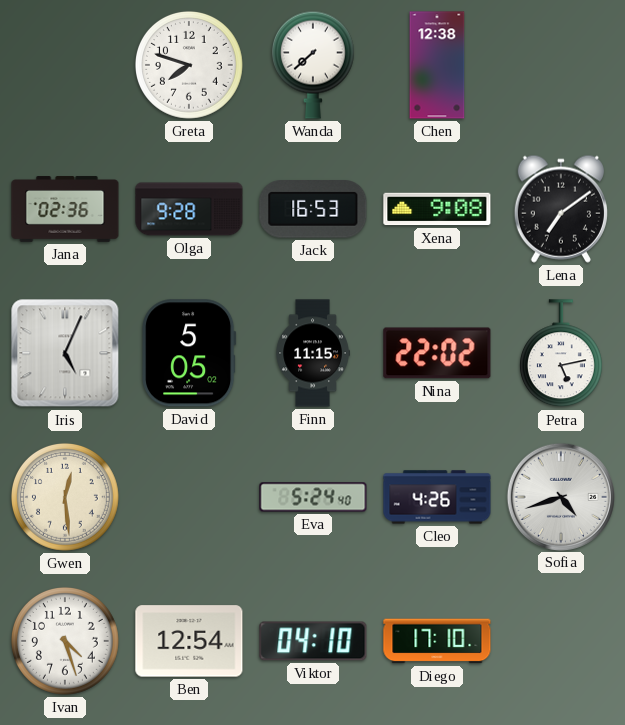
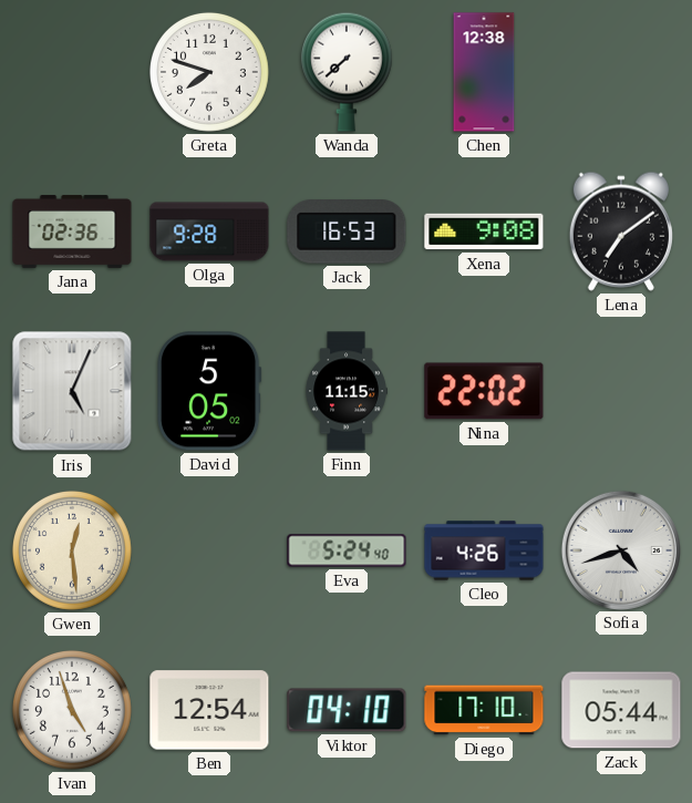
Petra: 5:13 -> none
Ivan: 4:27 -> 4:57
Zack: none -> 05:44
